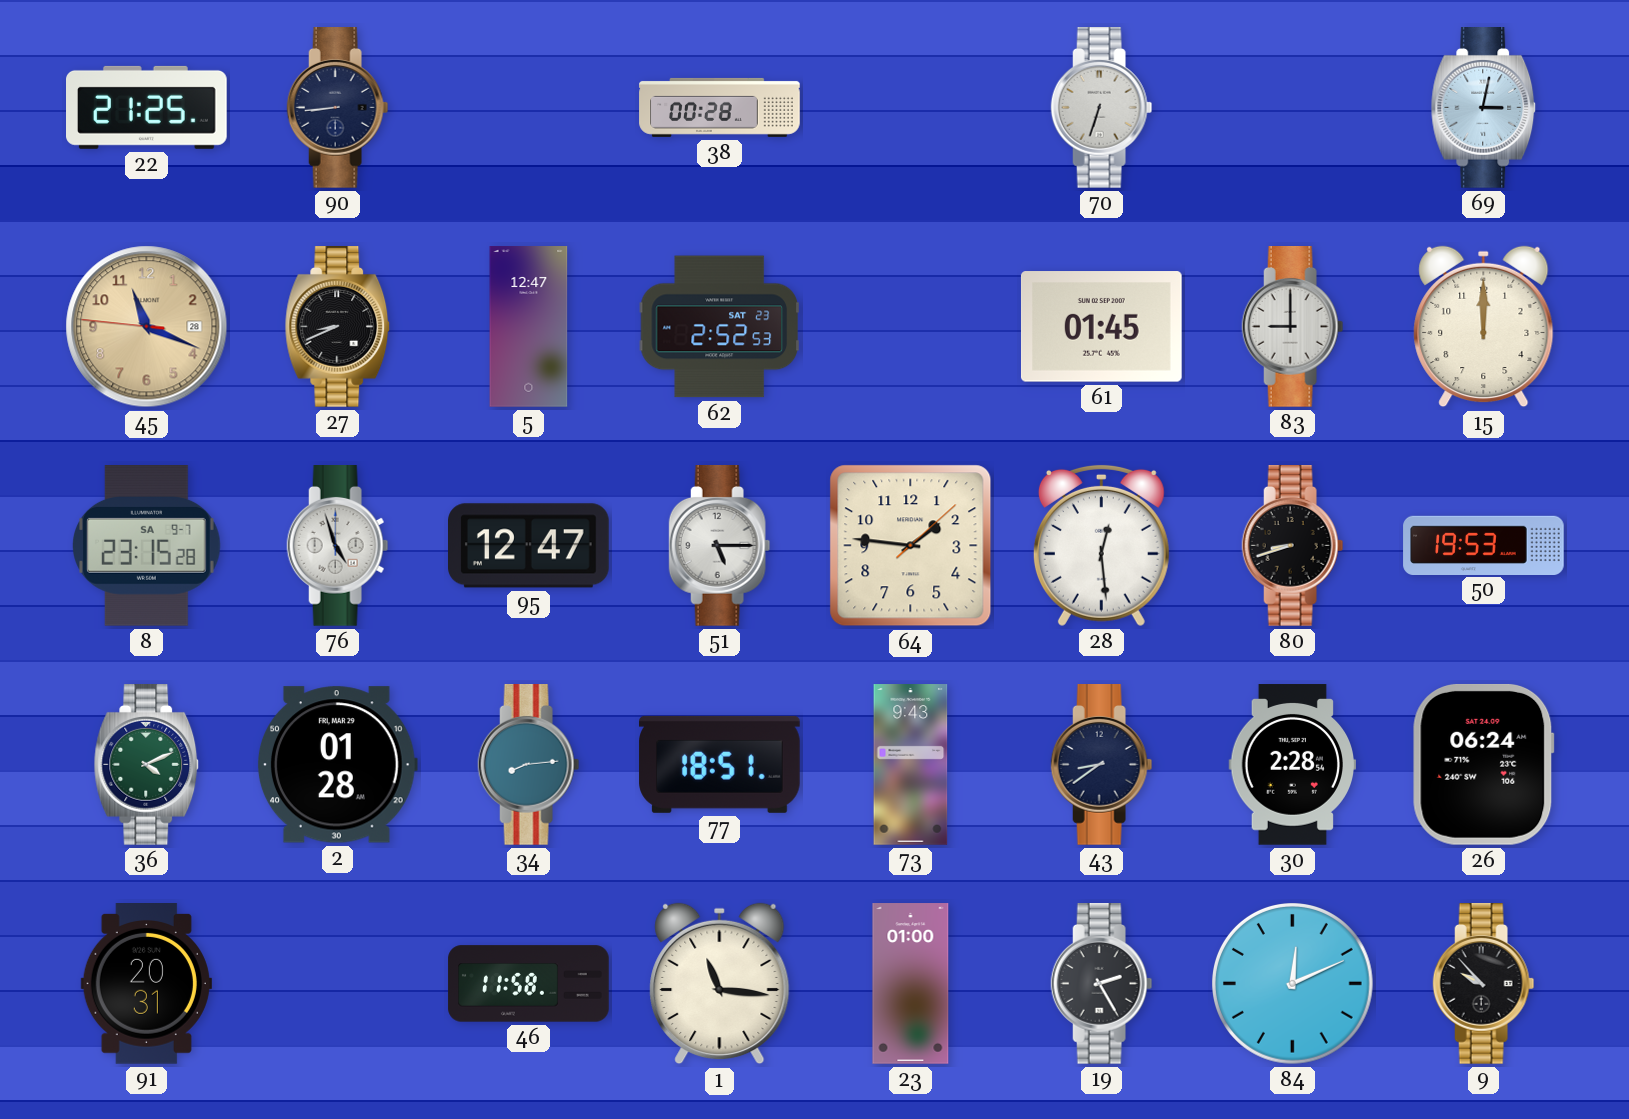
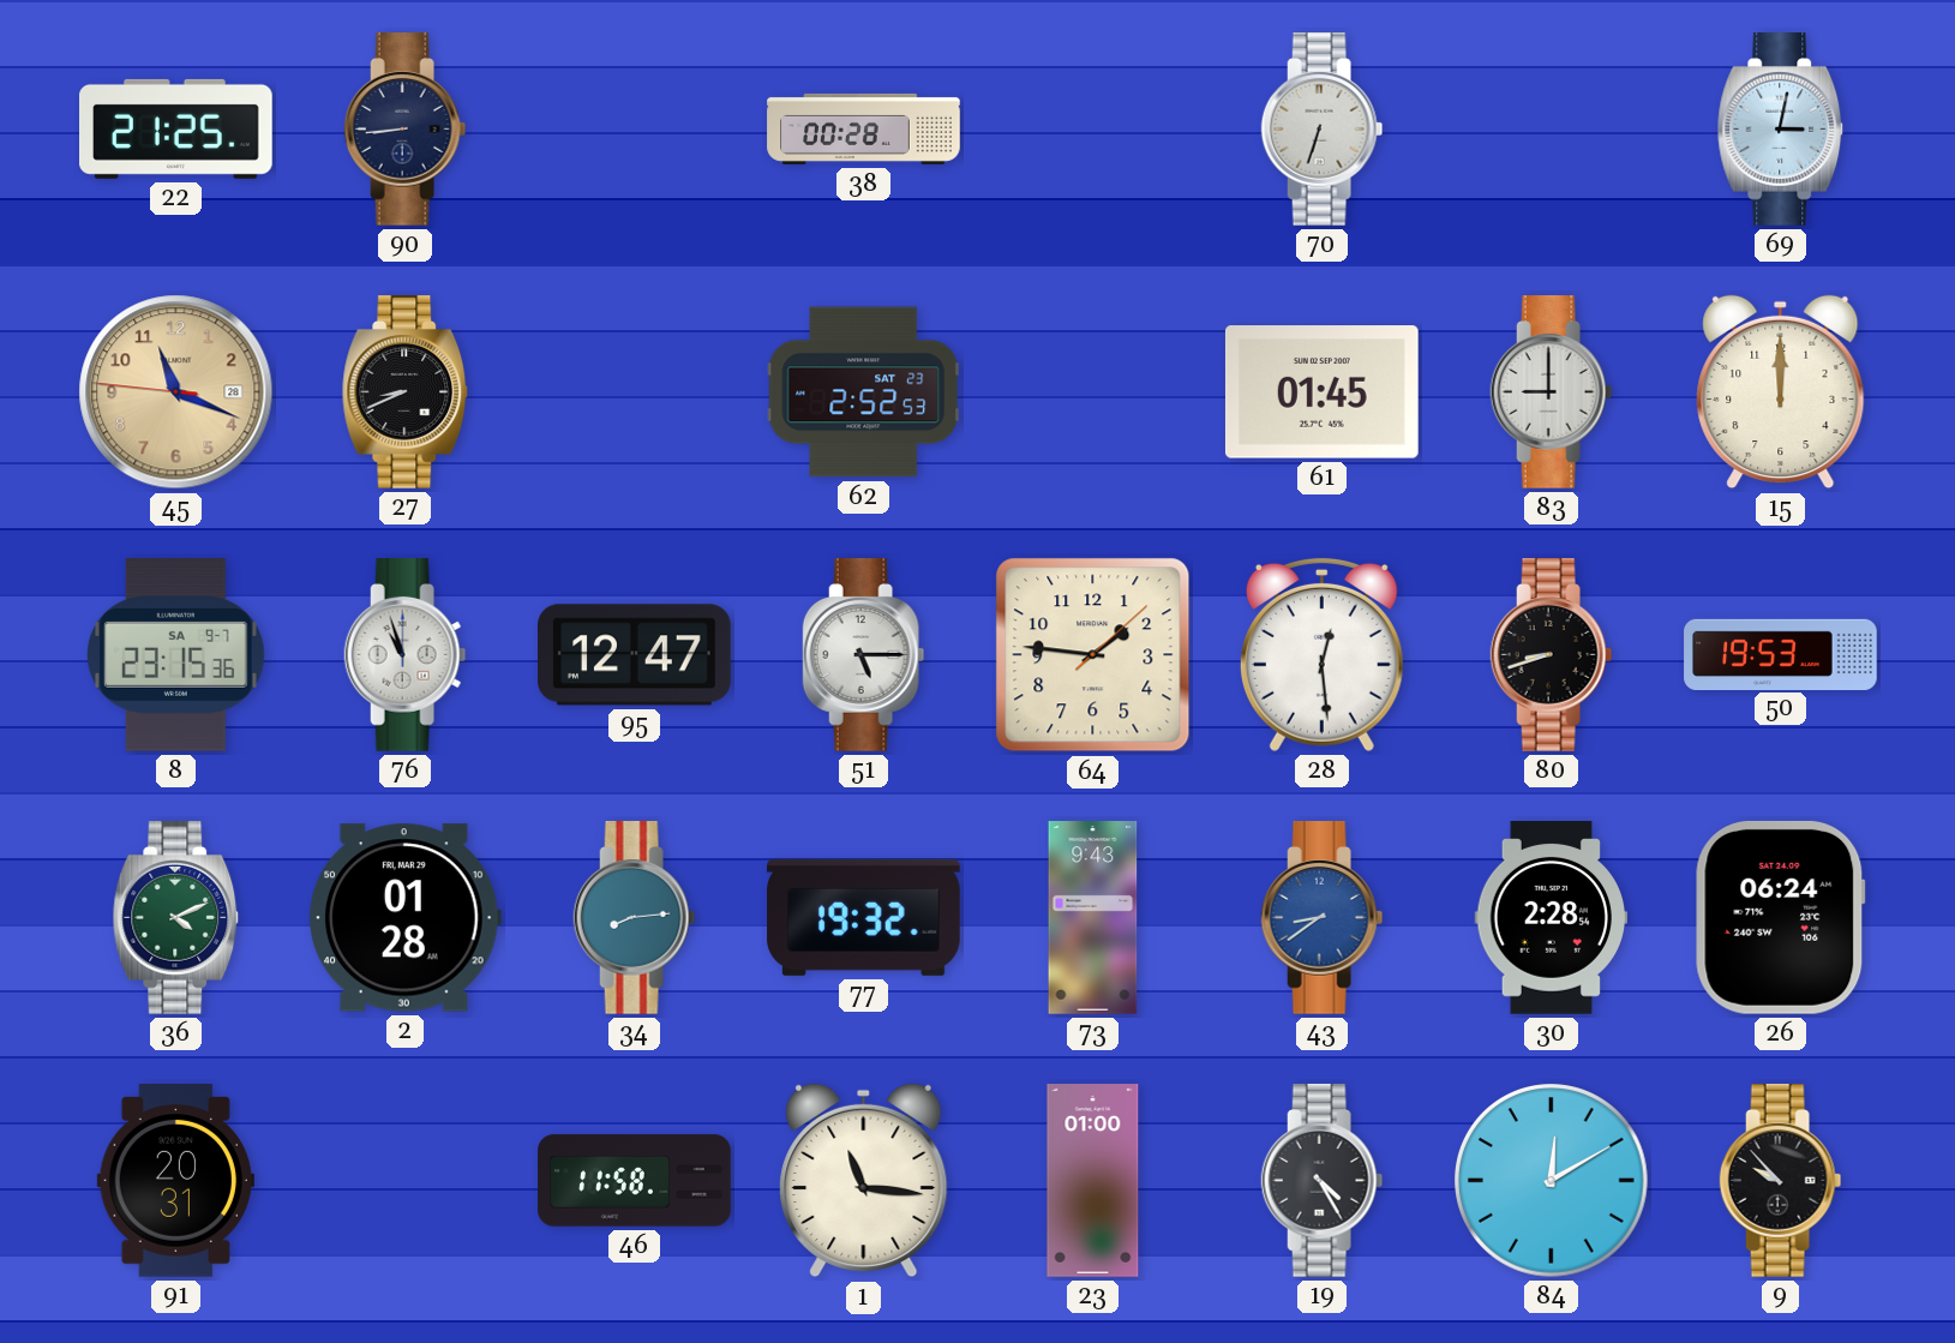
5: 12:47 -> none
8: 23:15:28 -> 23:15:36
76: 4:57 -> 10:57
77: 18:51 -> 19:32
43 dial: navy -> blue
19: 2:25 -> 4:25
84: 12:11 -> 12:10
